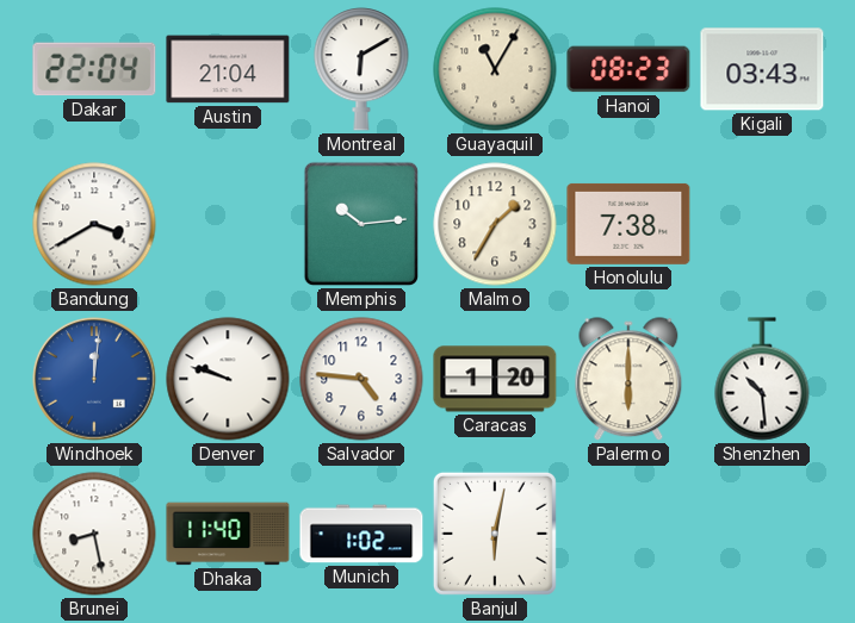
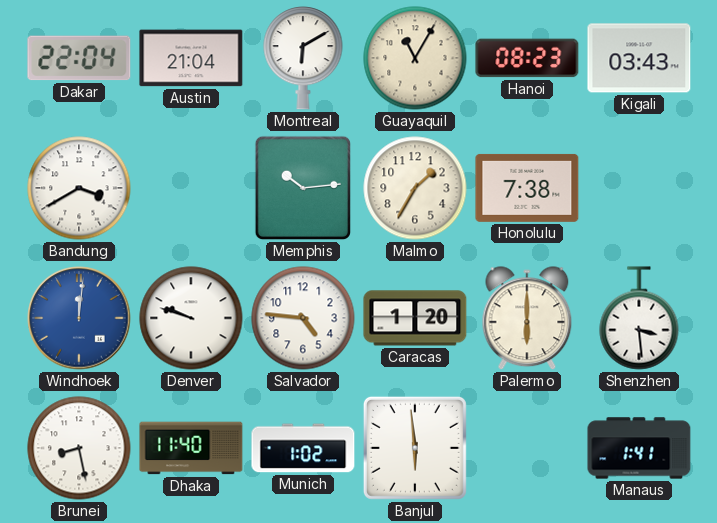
Shenzhen: 10:29 -> 3:29
Banjul: 6:02 -> 5:59
Manaus: none -> 1:41
